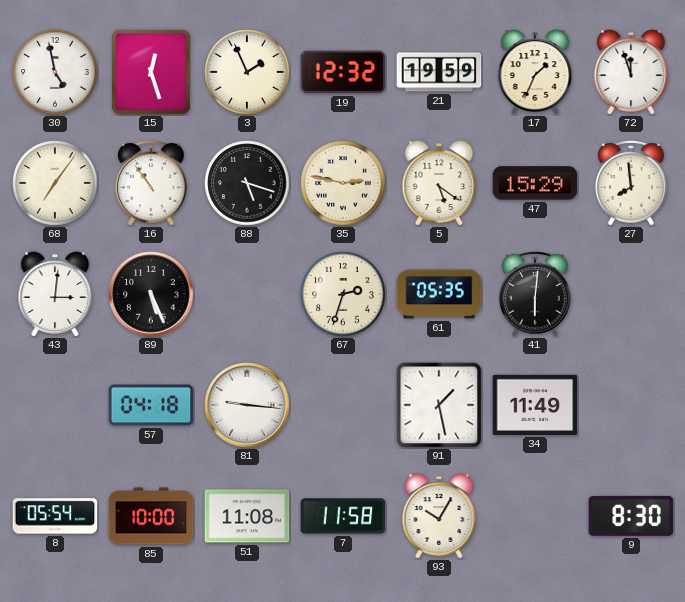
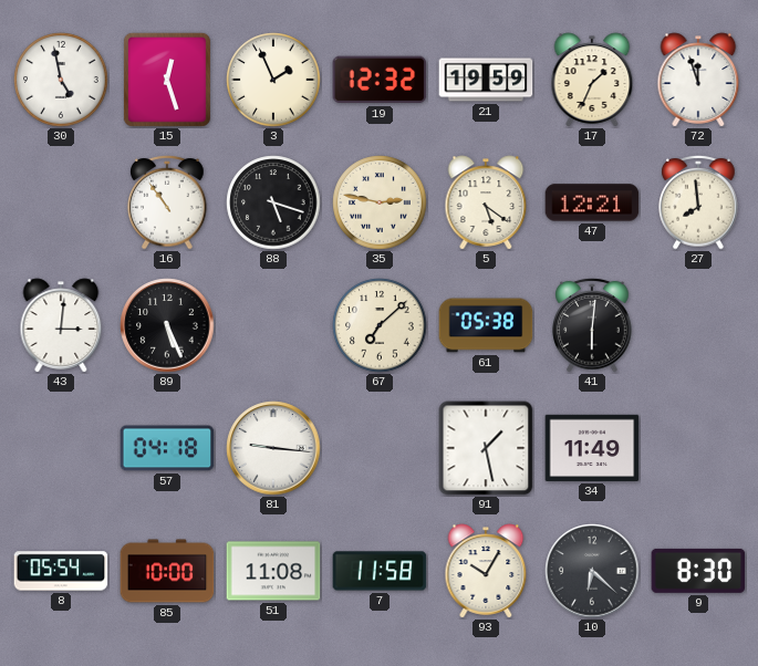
68: 7:06 -> none
47: 15:29 -> 12:21
67: 2:33 -> 7:08
61: 05:35 -> 05:38
10: none -> 6:22
